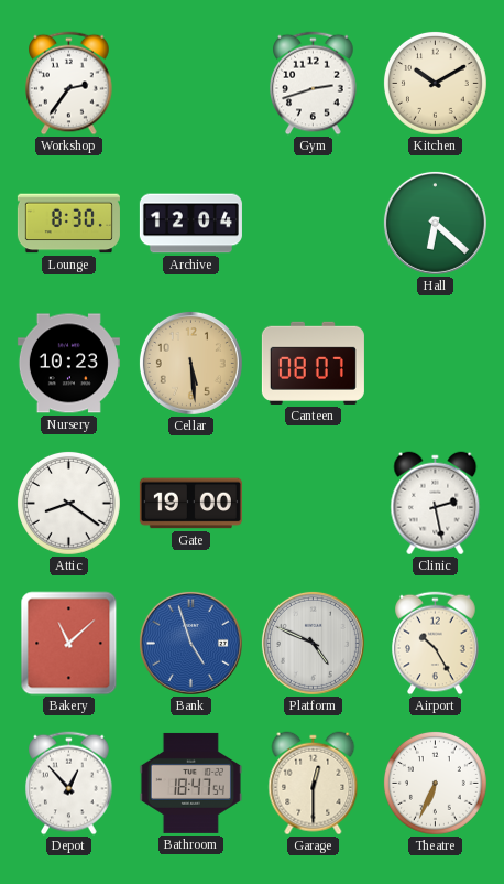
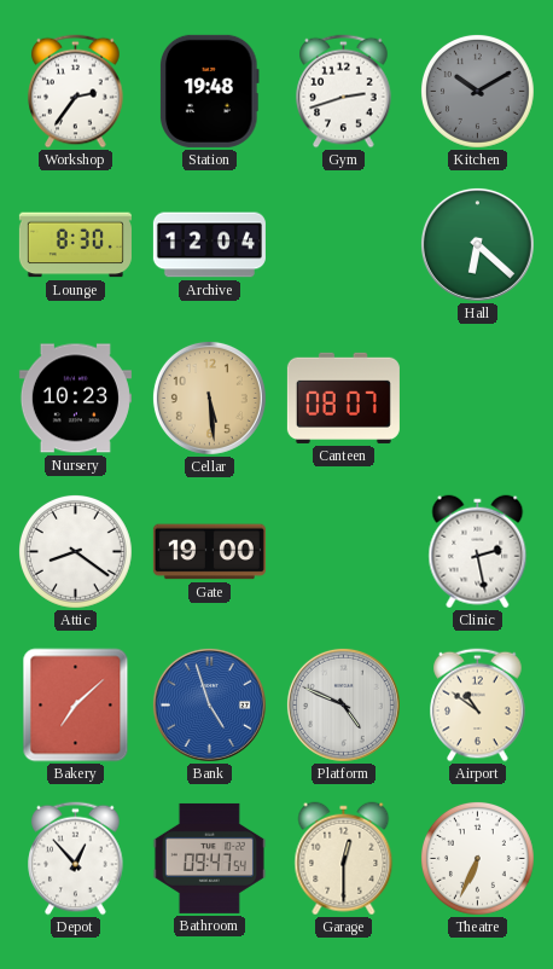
Station: none -> 19:48
Kitchen dial: cream -> grey
Bakery: 11:08 -> 7:08
Airport: 10:25 -> 10:51
Bathroom: 18:47 -> 09:47
